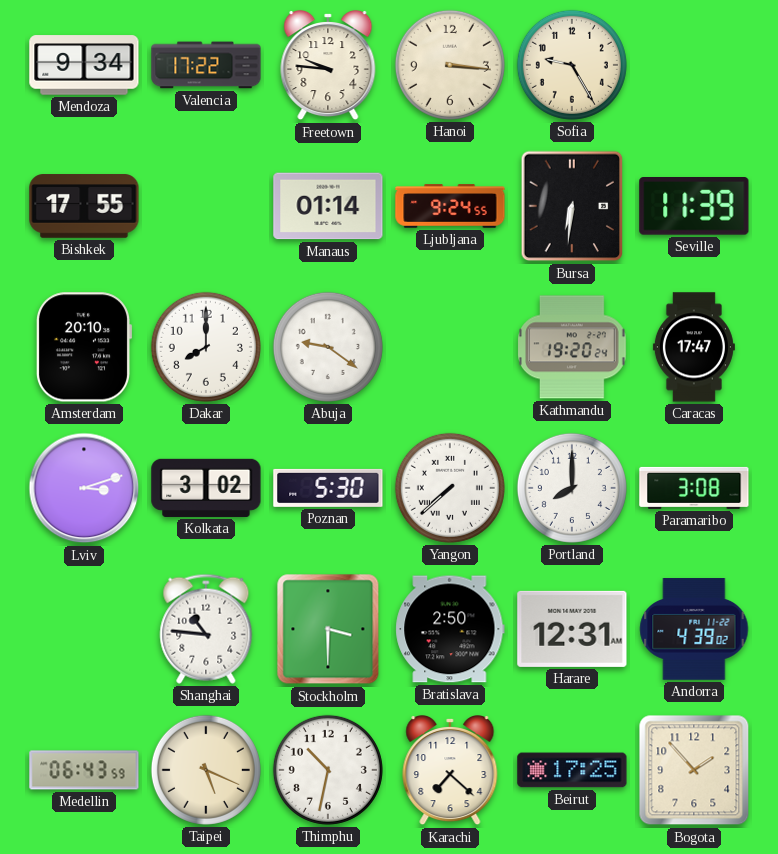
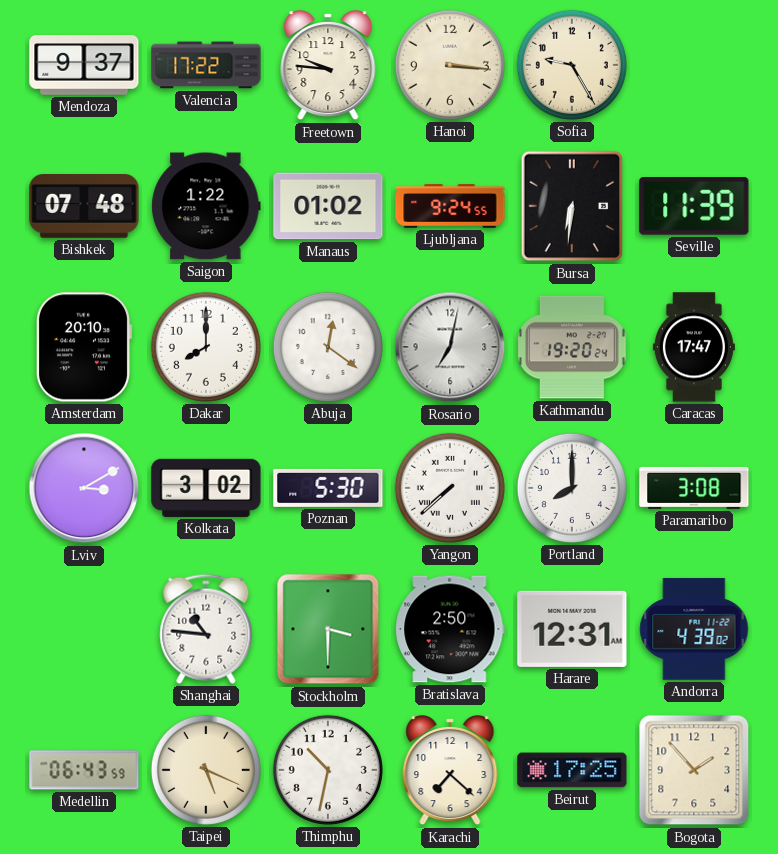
Mendoza: 9:34 -> 9:37
Bishkek: 17:55 -> 07:48
Saigon: none -> 1:22
Manaus: 01:14 -> 01:02
Abuja: 9:21 -> 12:21
Rosario: none -> 7:02
Lviv: 3:12 -> 3:10
